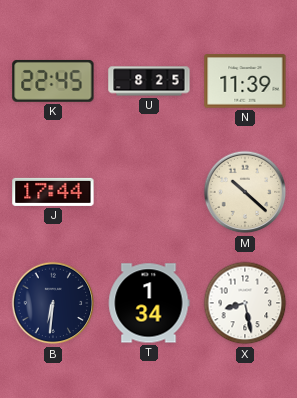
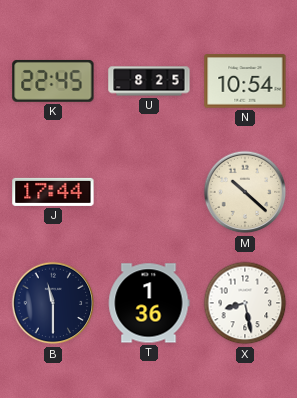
N: 11:39 -> 10:54
B: 6:31 -> 11:30
T: 1:34 -> 1:36
